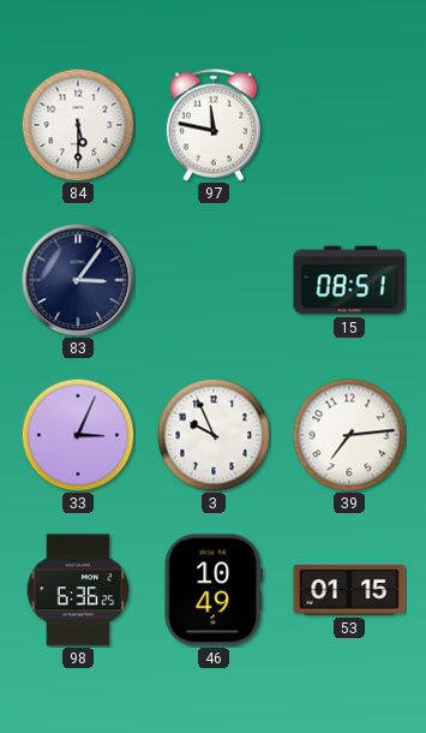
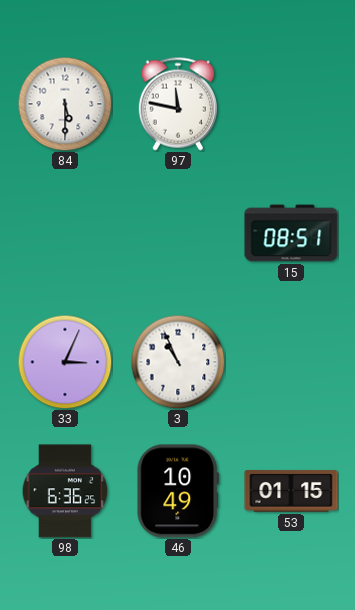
83: 3:06 -> none
3: 9:56 -> 10:56
39: 7:14 -> none
